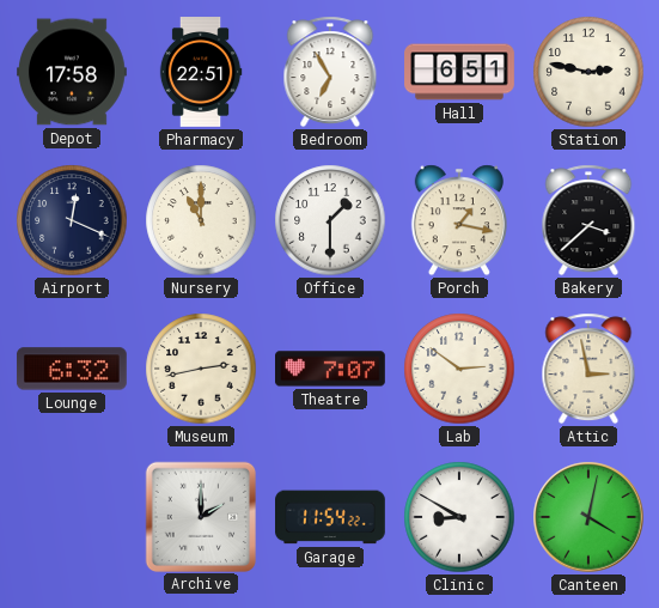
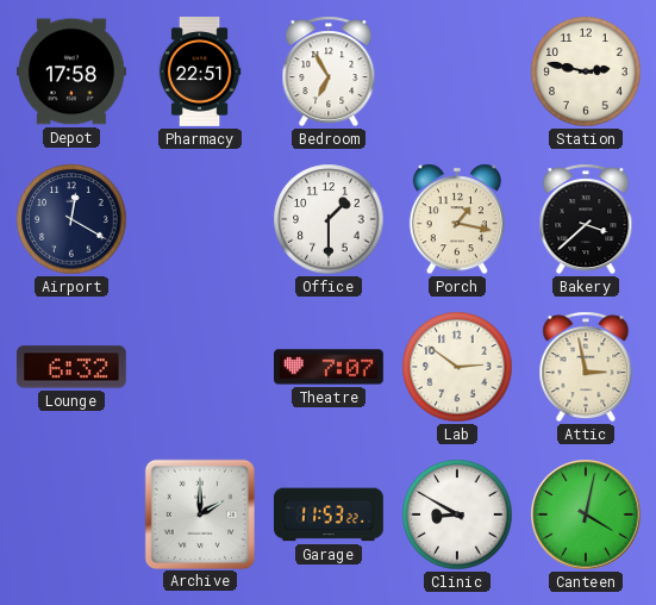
Hall: 6:51 -> none
Airport: 12:19 -> 12:20
Nursery: 11:00 -> none
Museum: 2:43 -> none
Garage: 11:54 -> 11:53
